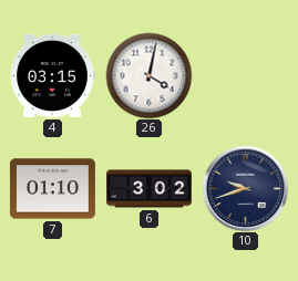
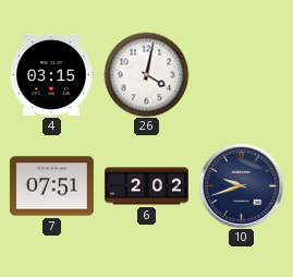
7: 01:10 -> 07:51
6: 3:02 -> 2:02
